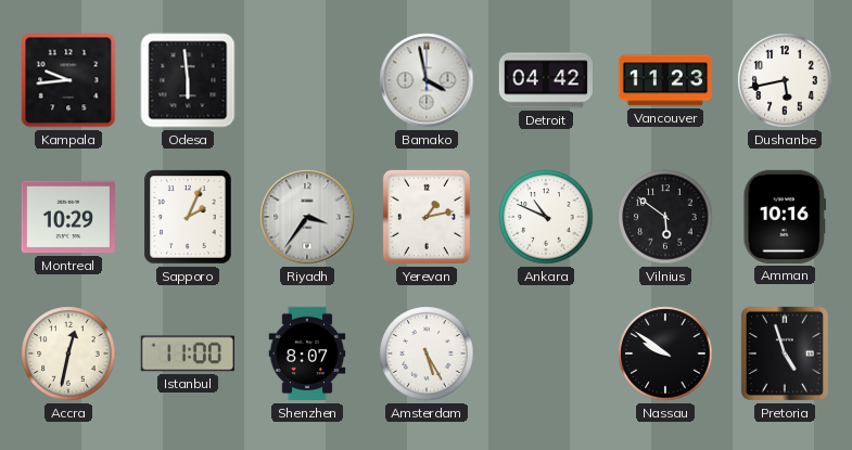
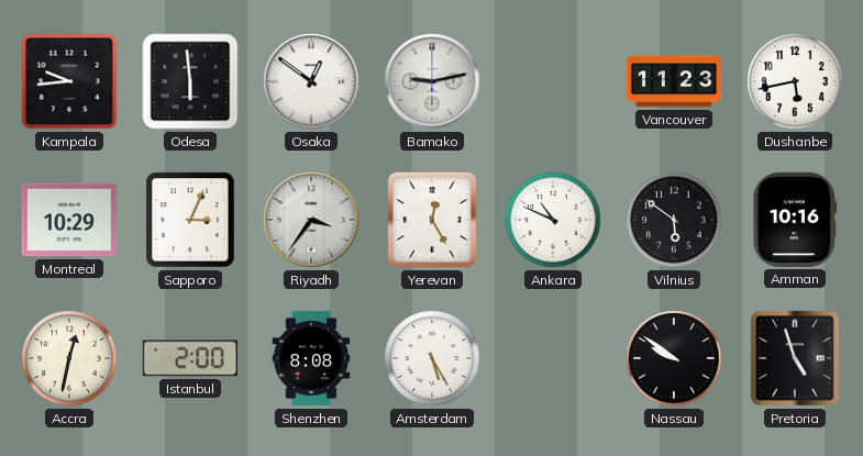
Osaka: none -> 12:51
Bamako: 3:58 -> 9:13
Detroit: 04:42 -> none
Sapporo: 2:04 -> 3:04
Yerevan: 1:13 -> 12:25
Istanbul: 11:00 -> 2:00
Shenzhen: 8:07 -> 8:08
